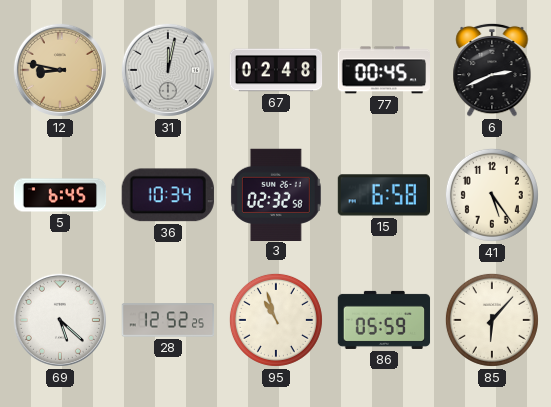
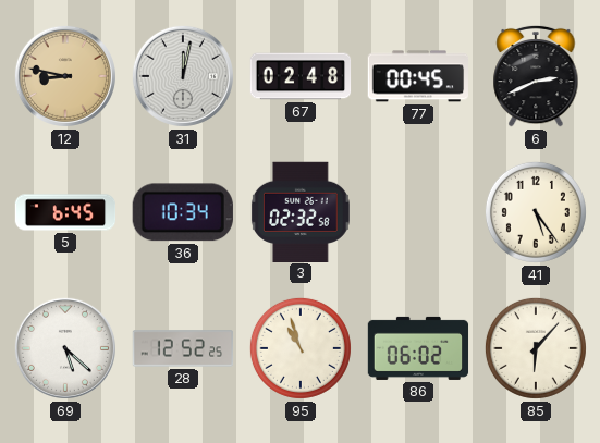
15: 6:58 -> none
86: 05:59 -> 06:02
